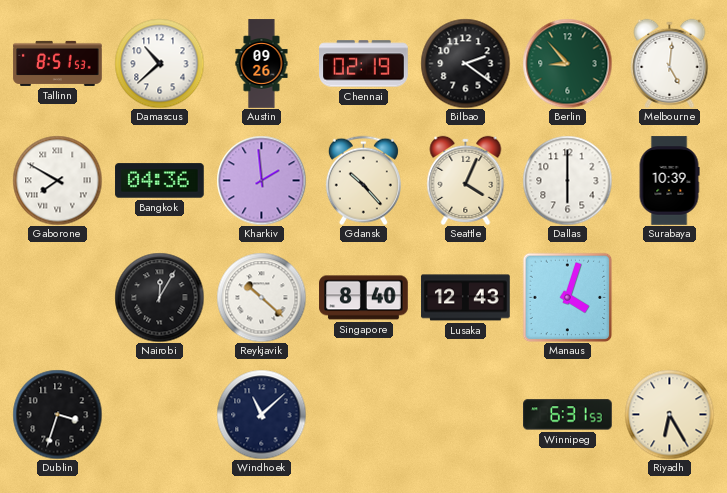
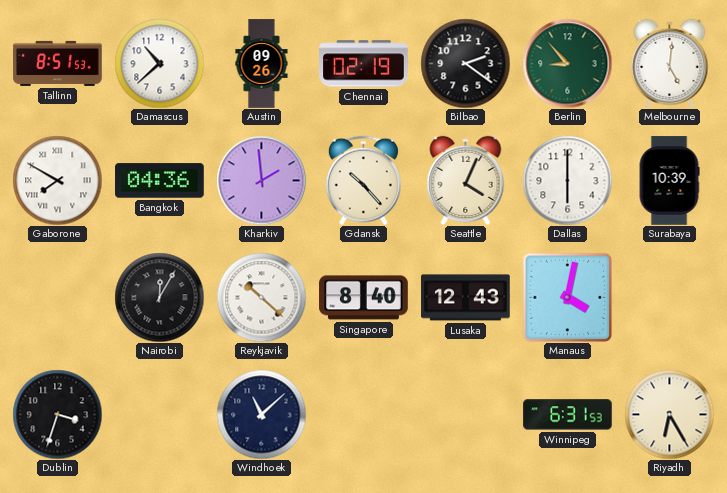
Manaus: 4:03 -> 4:02
